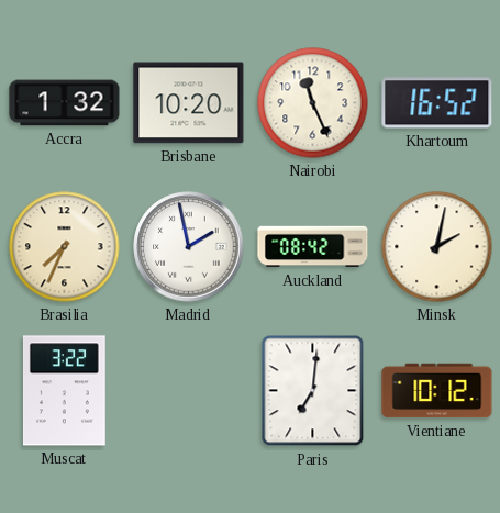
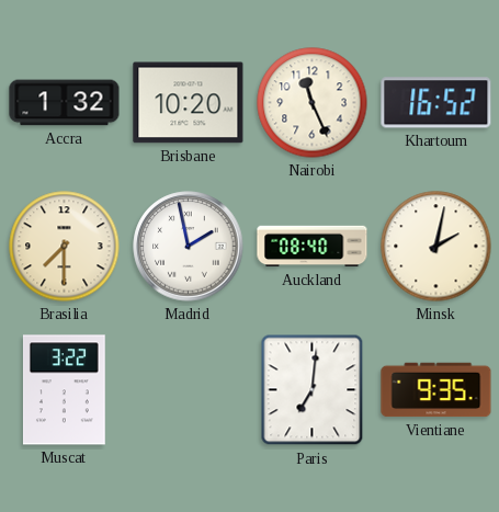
Brasilia: 7:34 -> 7:30
Auckland: 08:42 -> 08:40
Vientiane: 10:12 -> 9:35
